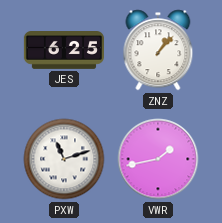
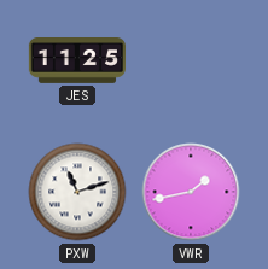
JES: 6:25 -> 11:25
ZNZ: 1:07 -> none
